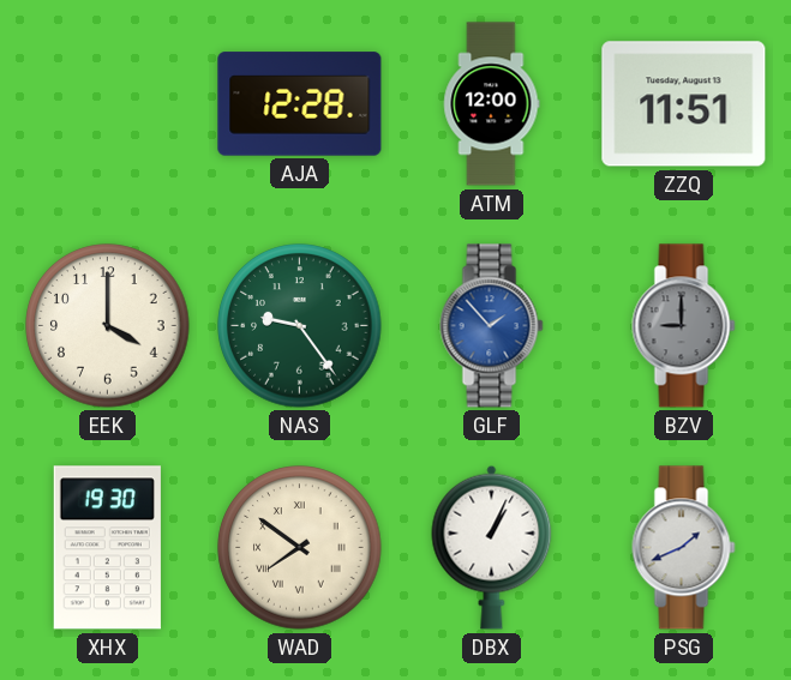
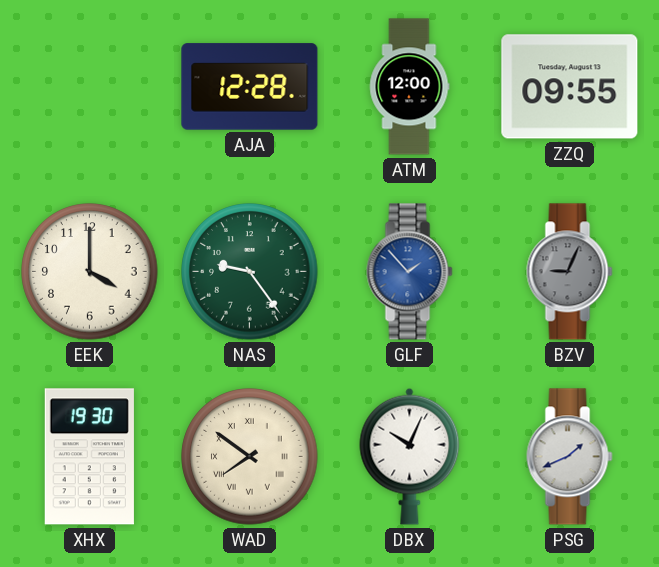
ZZQ: 11:51 -> 09:55
BZV: 9:00 -> 9:04
DBX: 1:04 -> 10:04
